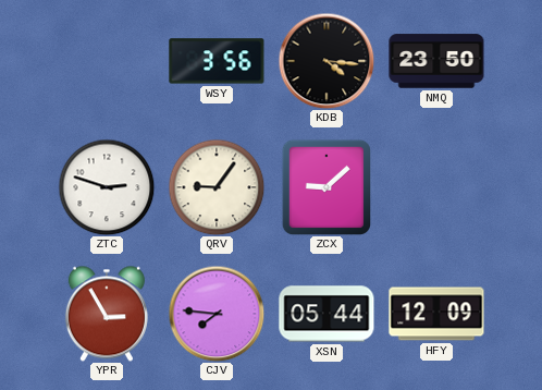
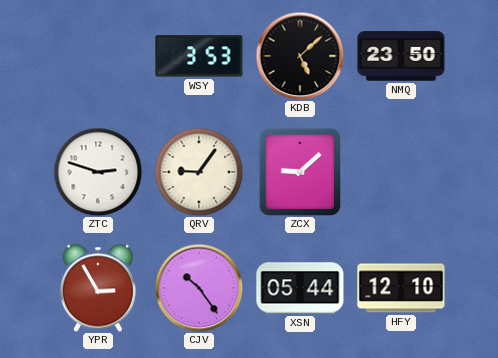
WSY: 3:56 -> 3:53
KDB: 4:16 -> 5:08
CJV: 7:46 -> 10:24
HFY: 12:09 -> 12:10
